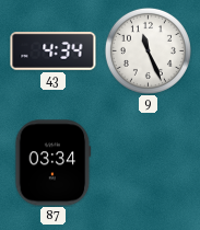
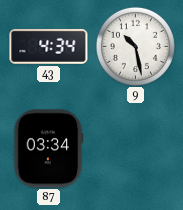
9: 11:26 -> 10:28
